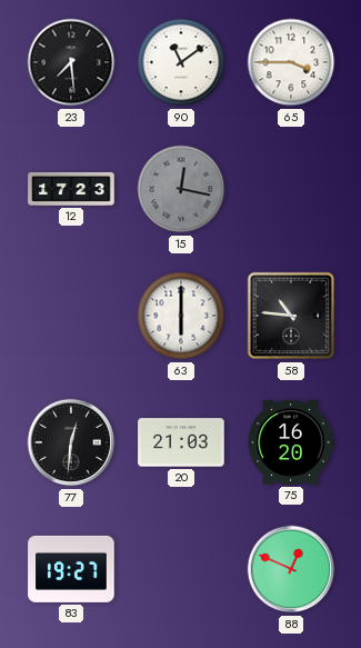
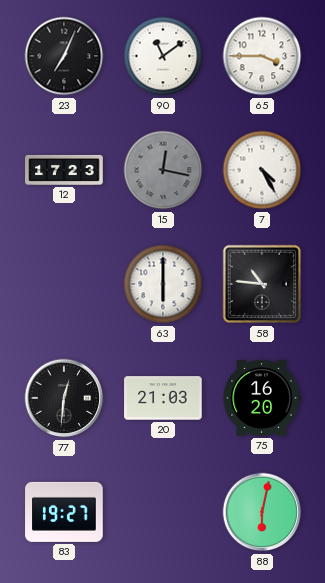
23: 7:29 -> 7:04
7: none -> 4:25
88: 12:49 -> 6:02
